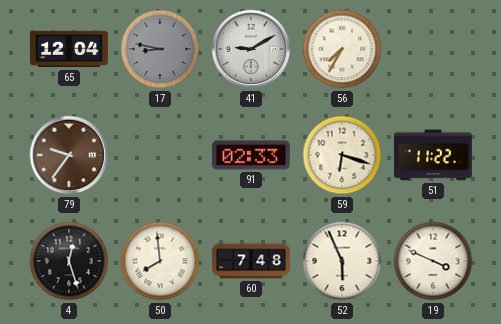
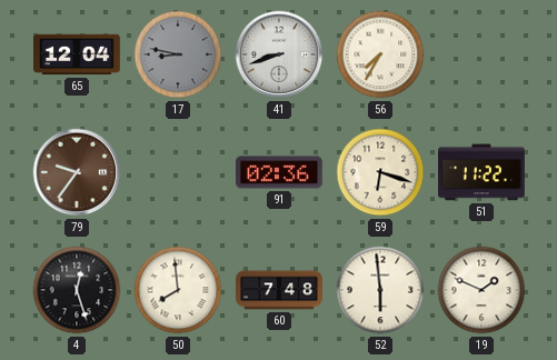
41: 9:10 -> 8:42
91: 02:33 -> 02:36
52: 5:56 -> 5:59
19: 3:49 -> 1:49
